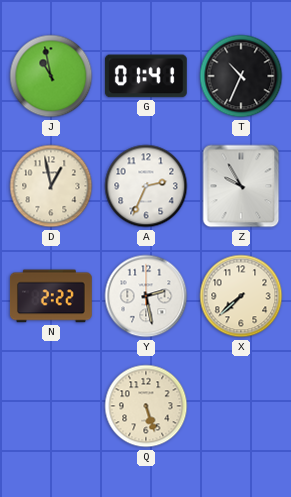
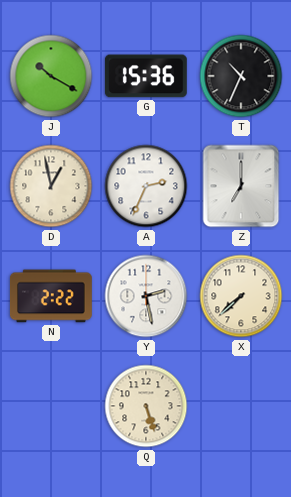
J: 10:58 -> 10:20
G: 01:41 -> 15:36
Z: 9:55 -> 7:00
